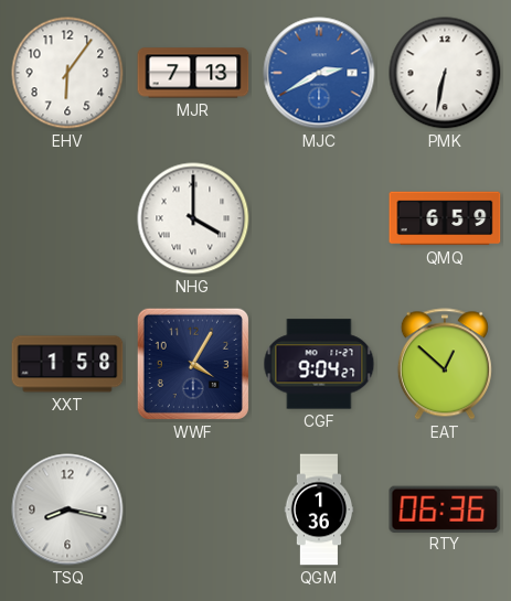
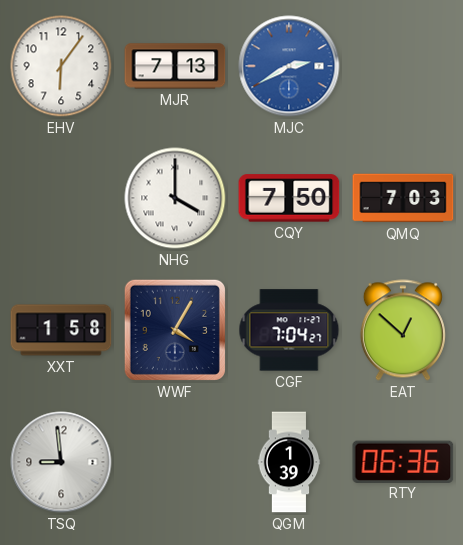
PMK: 6:32 -> none
CQY: none -> 7:50
QMQ: 6:59 -> 7:03
CGF: 9:04 -> 7:04
TSQ: 8:17 -> 8:59
QGM: 1:36 -> 1:39
